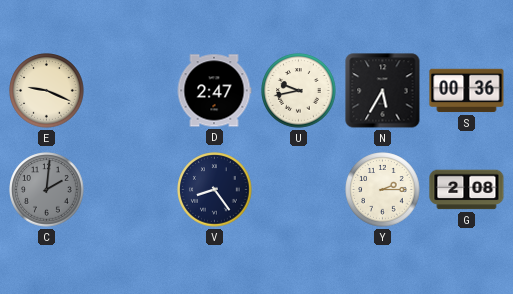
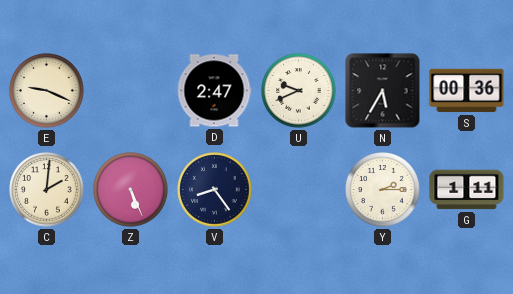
U: 9:43 -> 9:41
C dial: grey -> cream
Z: none -> 5:26
G: 2:08 -> 1:11
